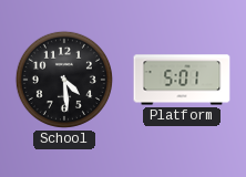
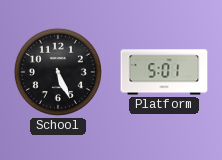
School: 4:29 -> 5:26
